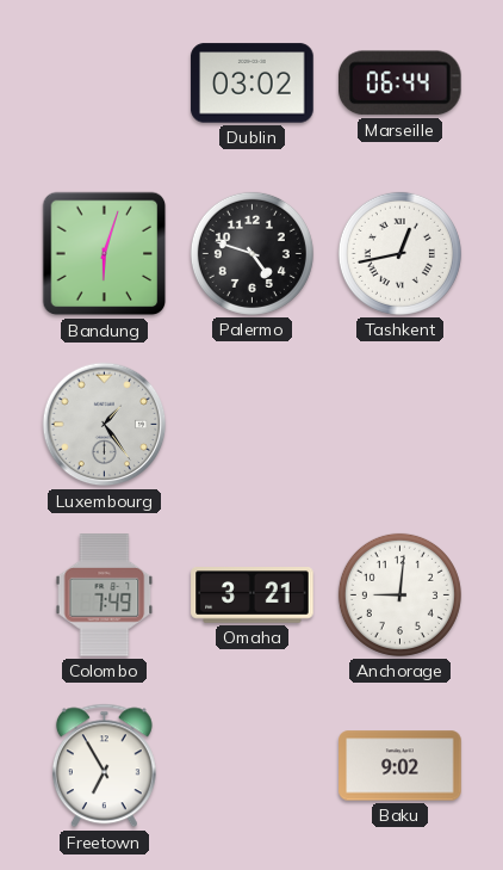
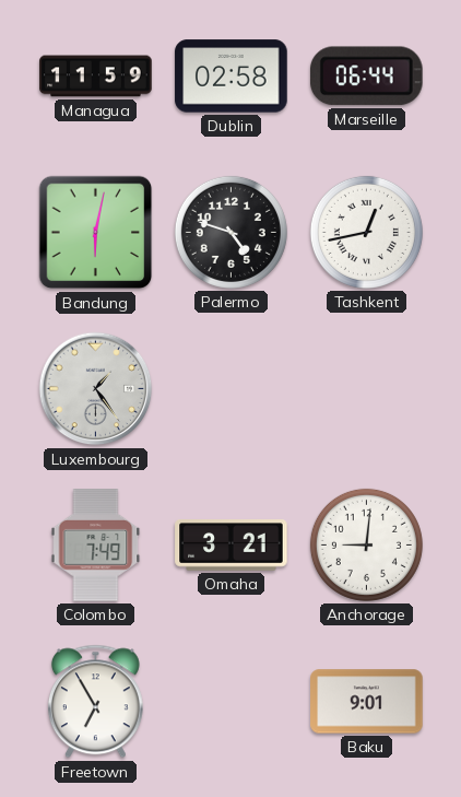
Managua: none -> 11:59
Dublin: 03:02 -> 02:58
Bandung: 6:03 -> 6:02
Baku: 9:02 -> 9:01
